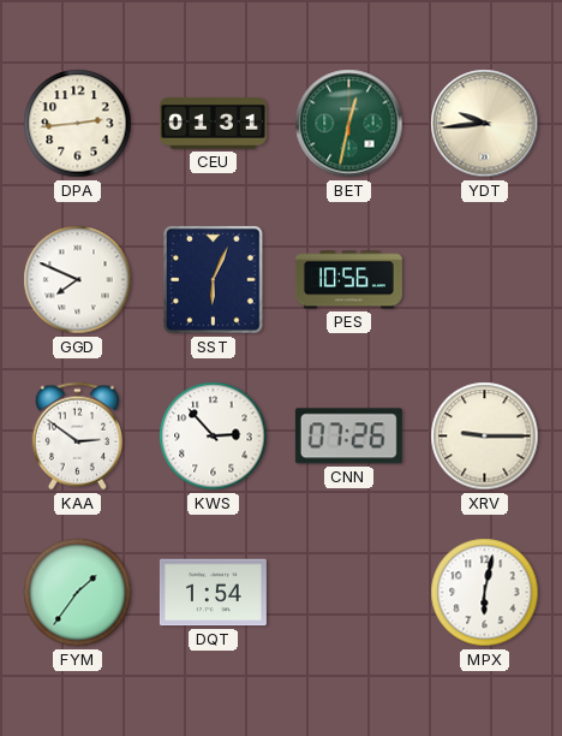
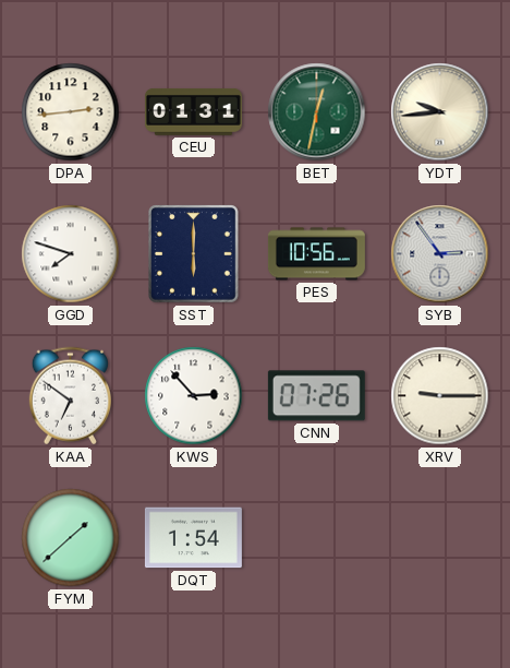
GGD: 7:49 -> 7:48
SST: 6:04 -> 6:00
SYB: none -> 2:54
KAA: 2:51 -> 6:51
FYM: 1:36 -> 1:38
MPX: 6:02 -> none
